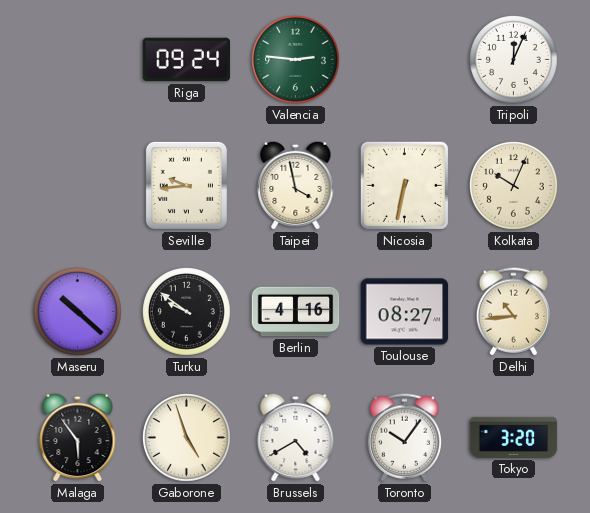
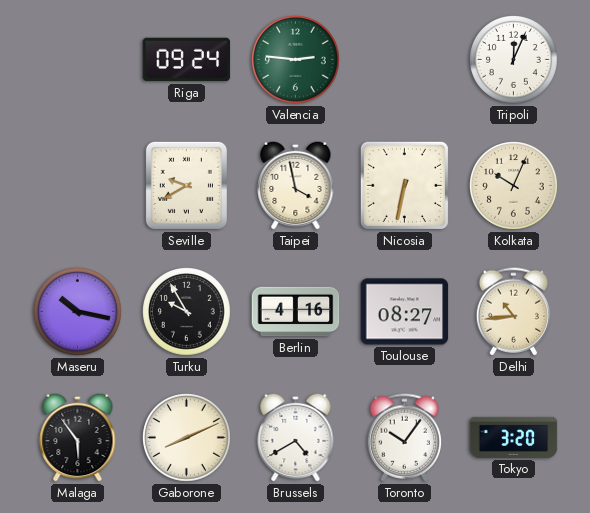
Seville: 9:44 -> 9:40
Maseru: 10:22 -> 10:17
Turku: 9:51 -> 9:55
Gaborone: 4:57 -> 8:11
